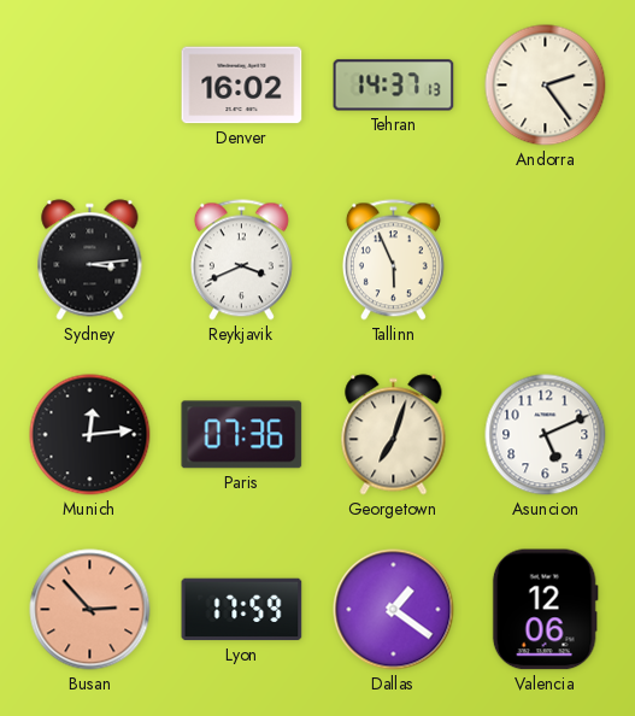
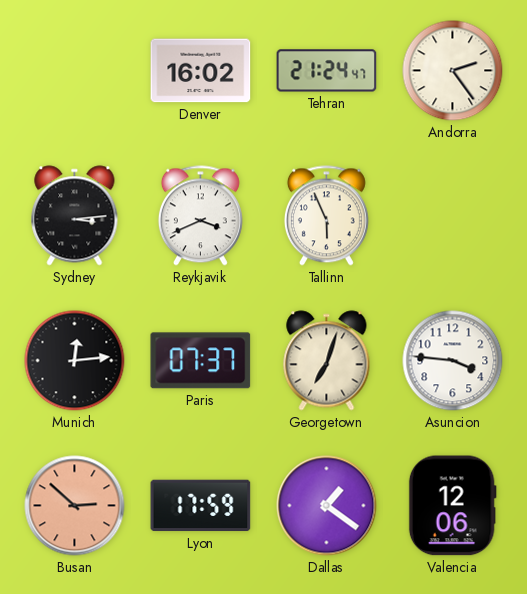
Tehran: 14:37 -> 21:24
Paris: 07:36 -> 07:37
Asuncion: 5:11 -> 3:46
Busan: 2:53 -> 2:52
